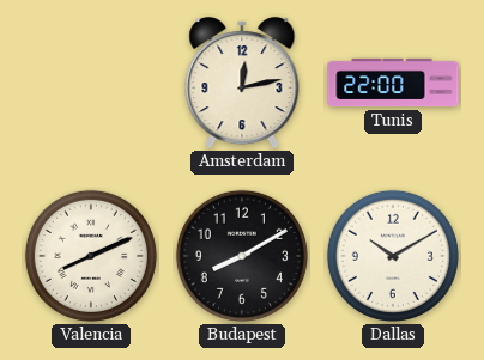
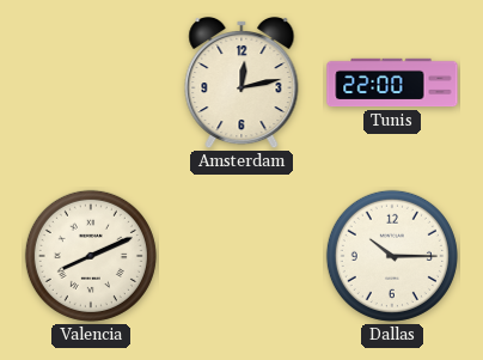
Budapest: 8:10 -> none
Dallas: 10:10 -> 10:15
